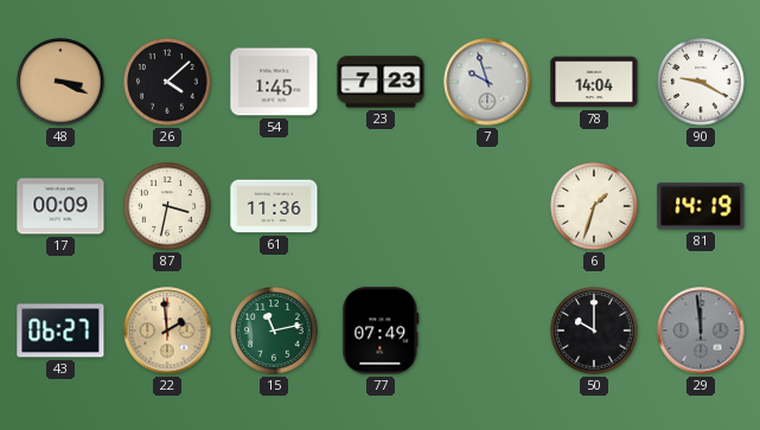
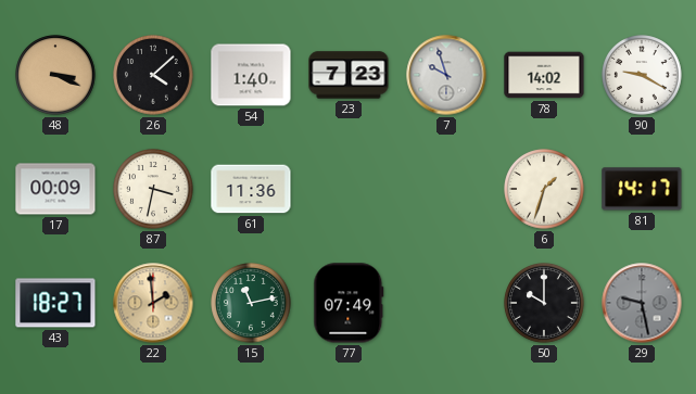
54: 1:45 -> 1:40
78: 14:04 -> 14:02
81: 14:19 -> 14:17
43: 06:27 -> 18:27
29: 11:59 -> 9:28
